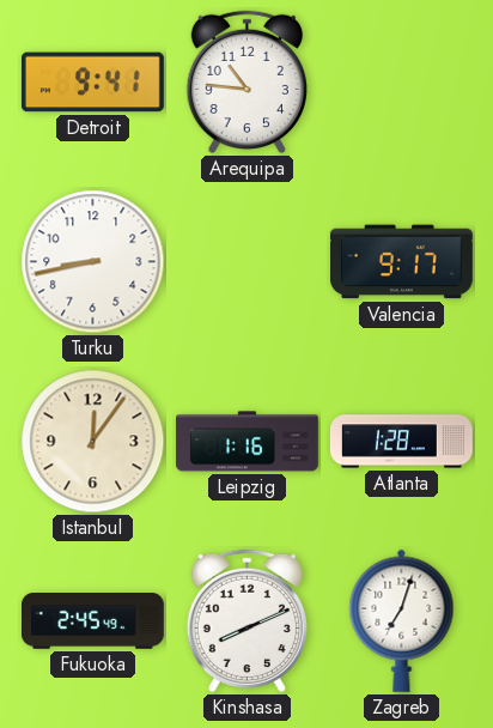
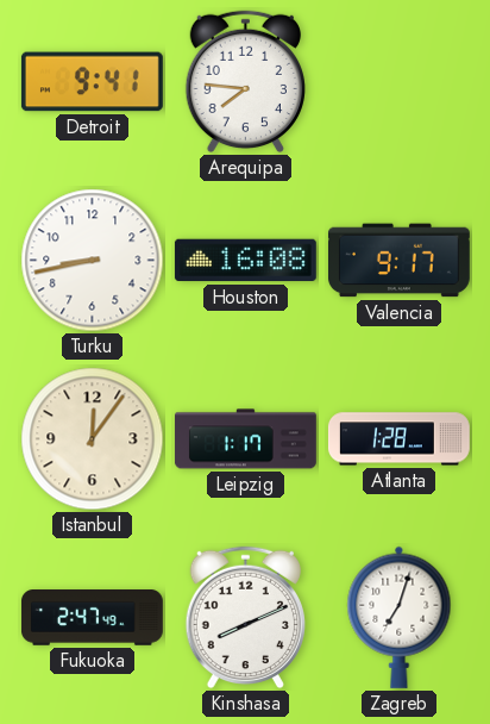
Arequipa: 10:46 -> 7:46
Houston: none -> 16:08
Leipzig: 1:16 -> 1:17
Fukuoka: 2:45 -> 2:47
